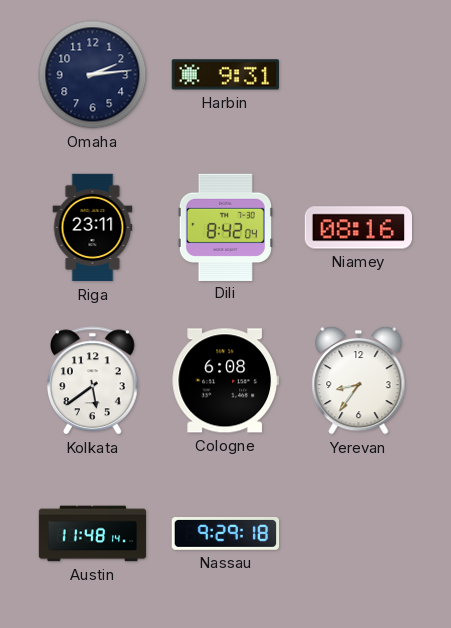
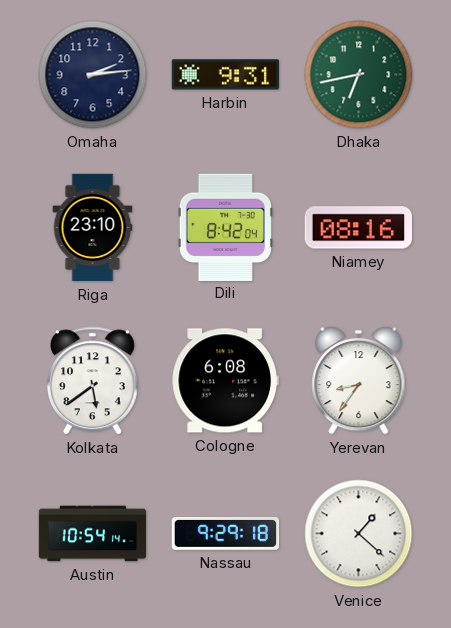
Dhaka: none -> 6:43
Riga: 23:11 -> 23:10
Austin: 11:48 -> 10:54
Venice: none -> 1:22
